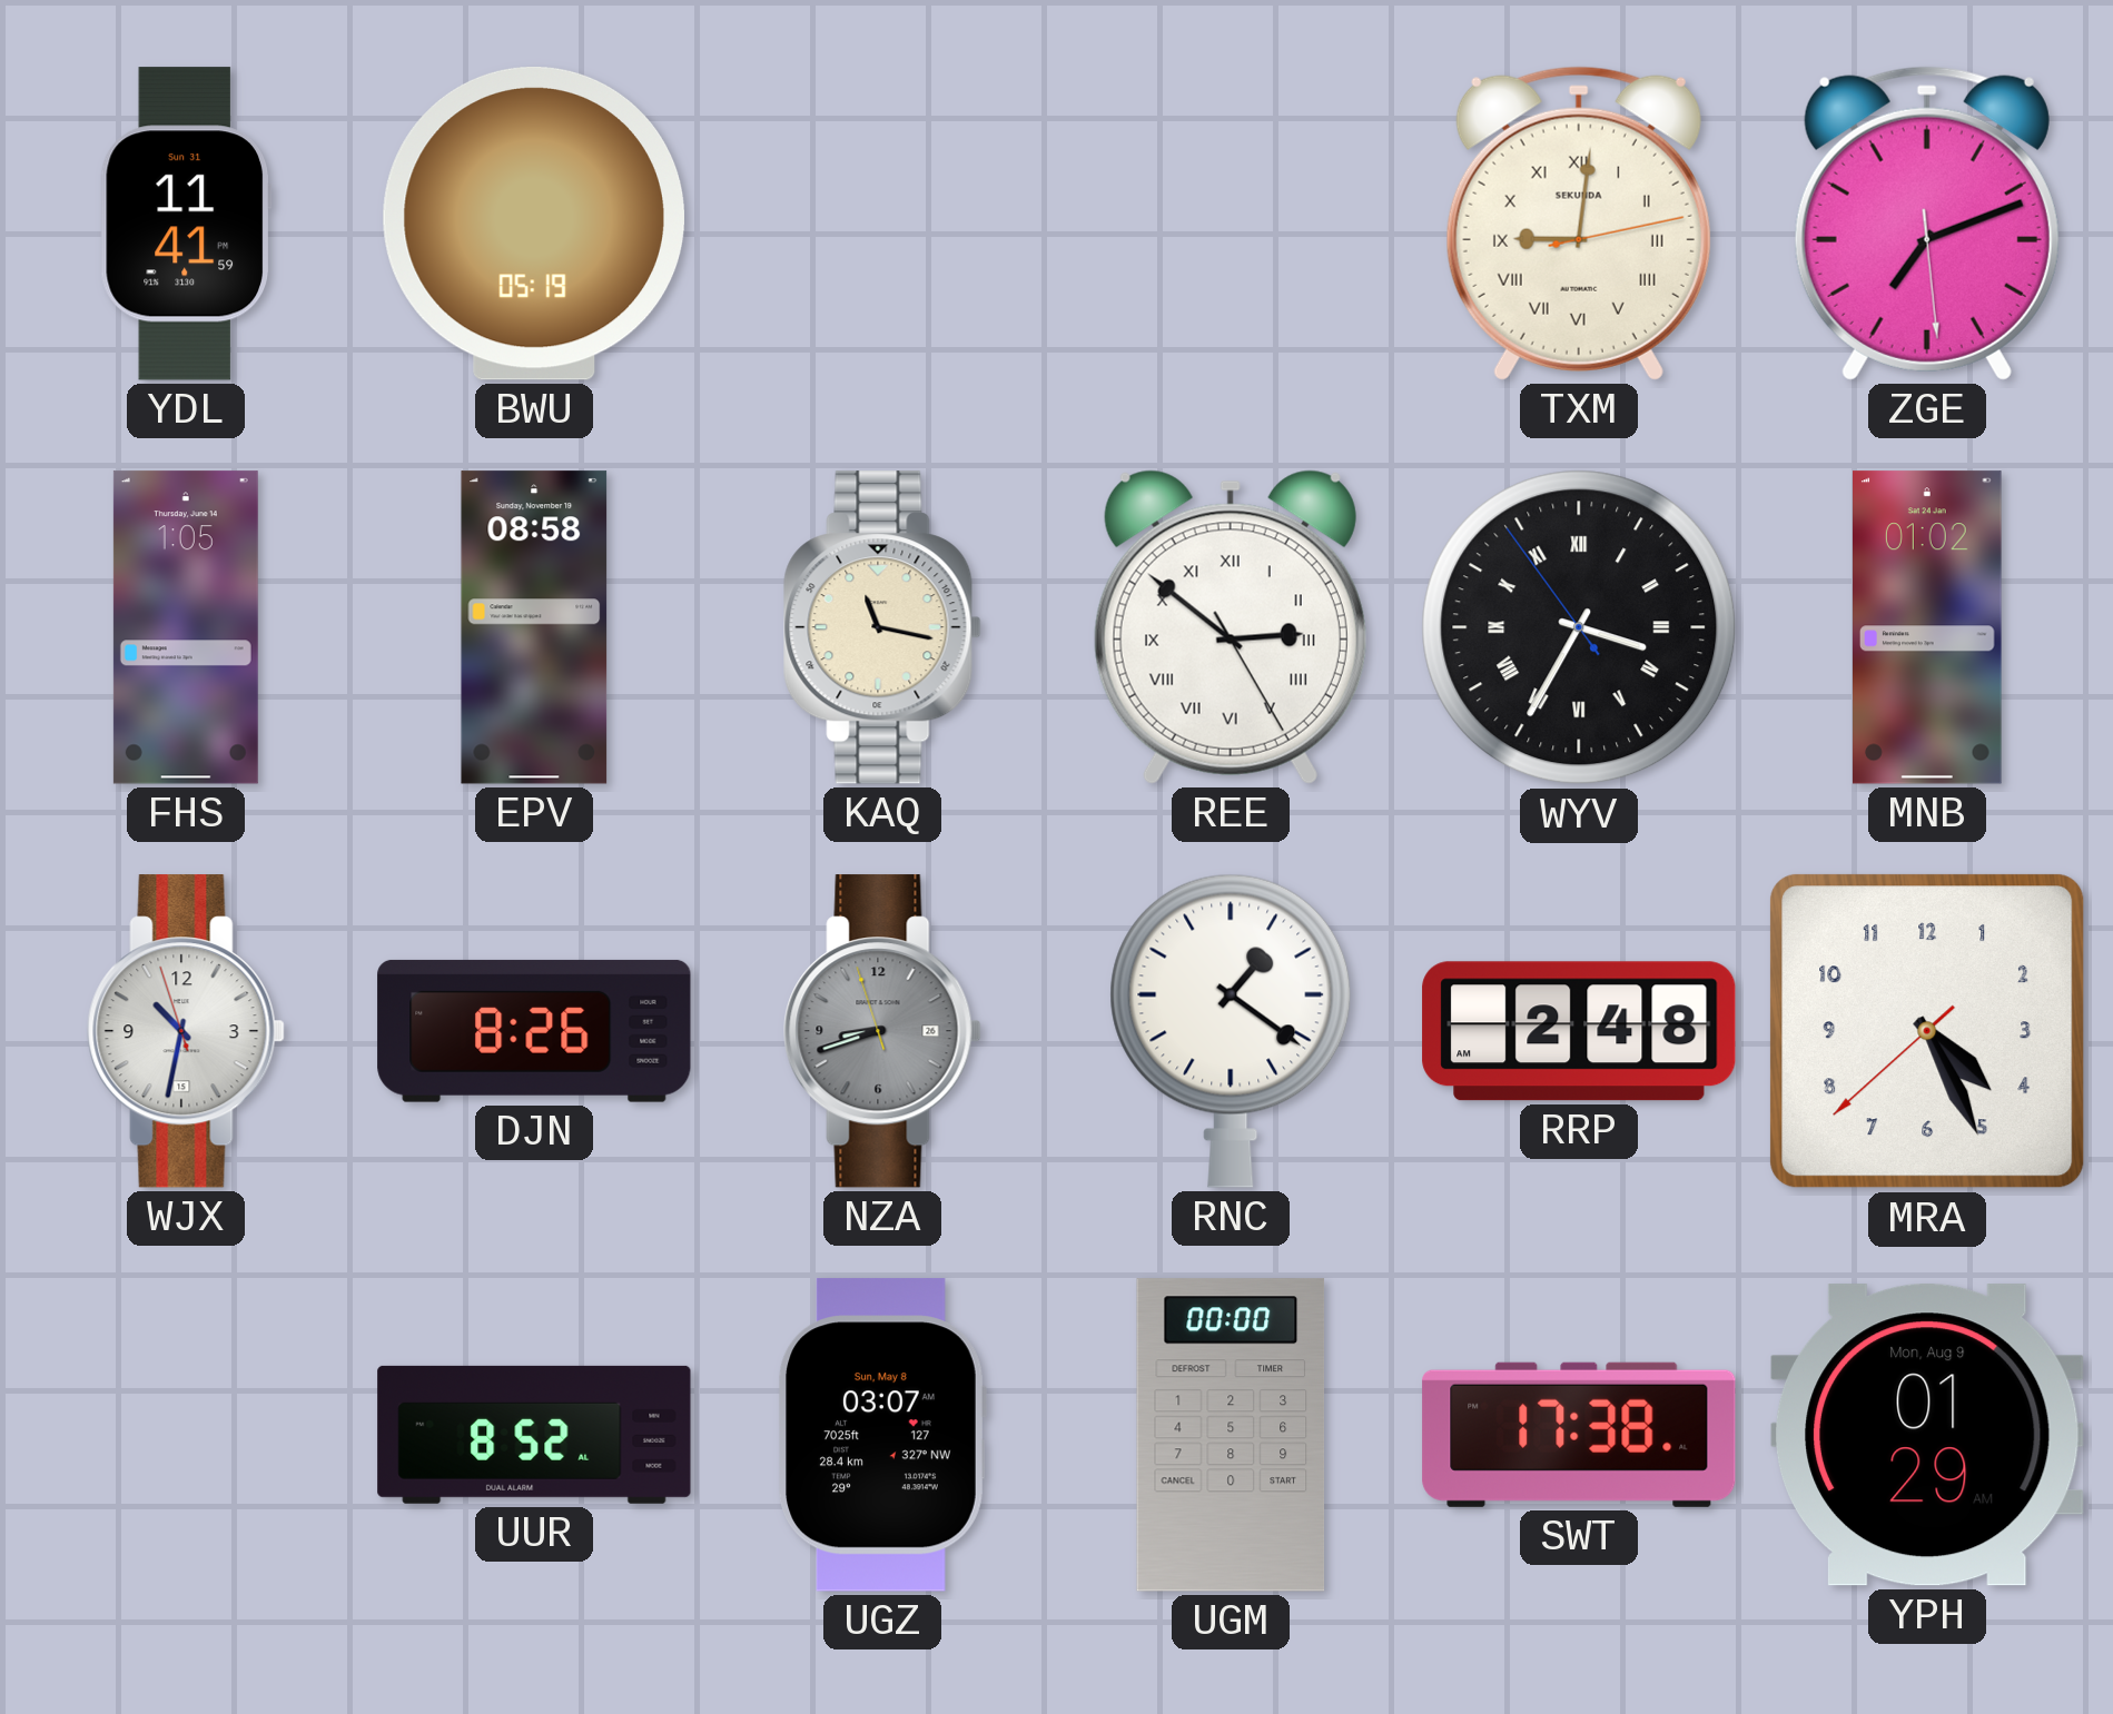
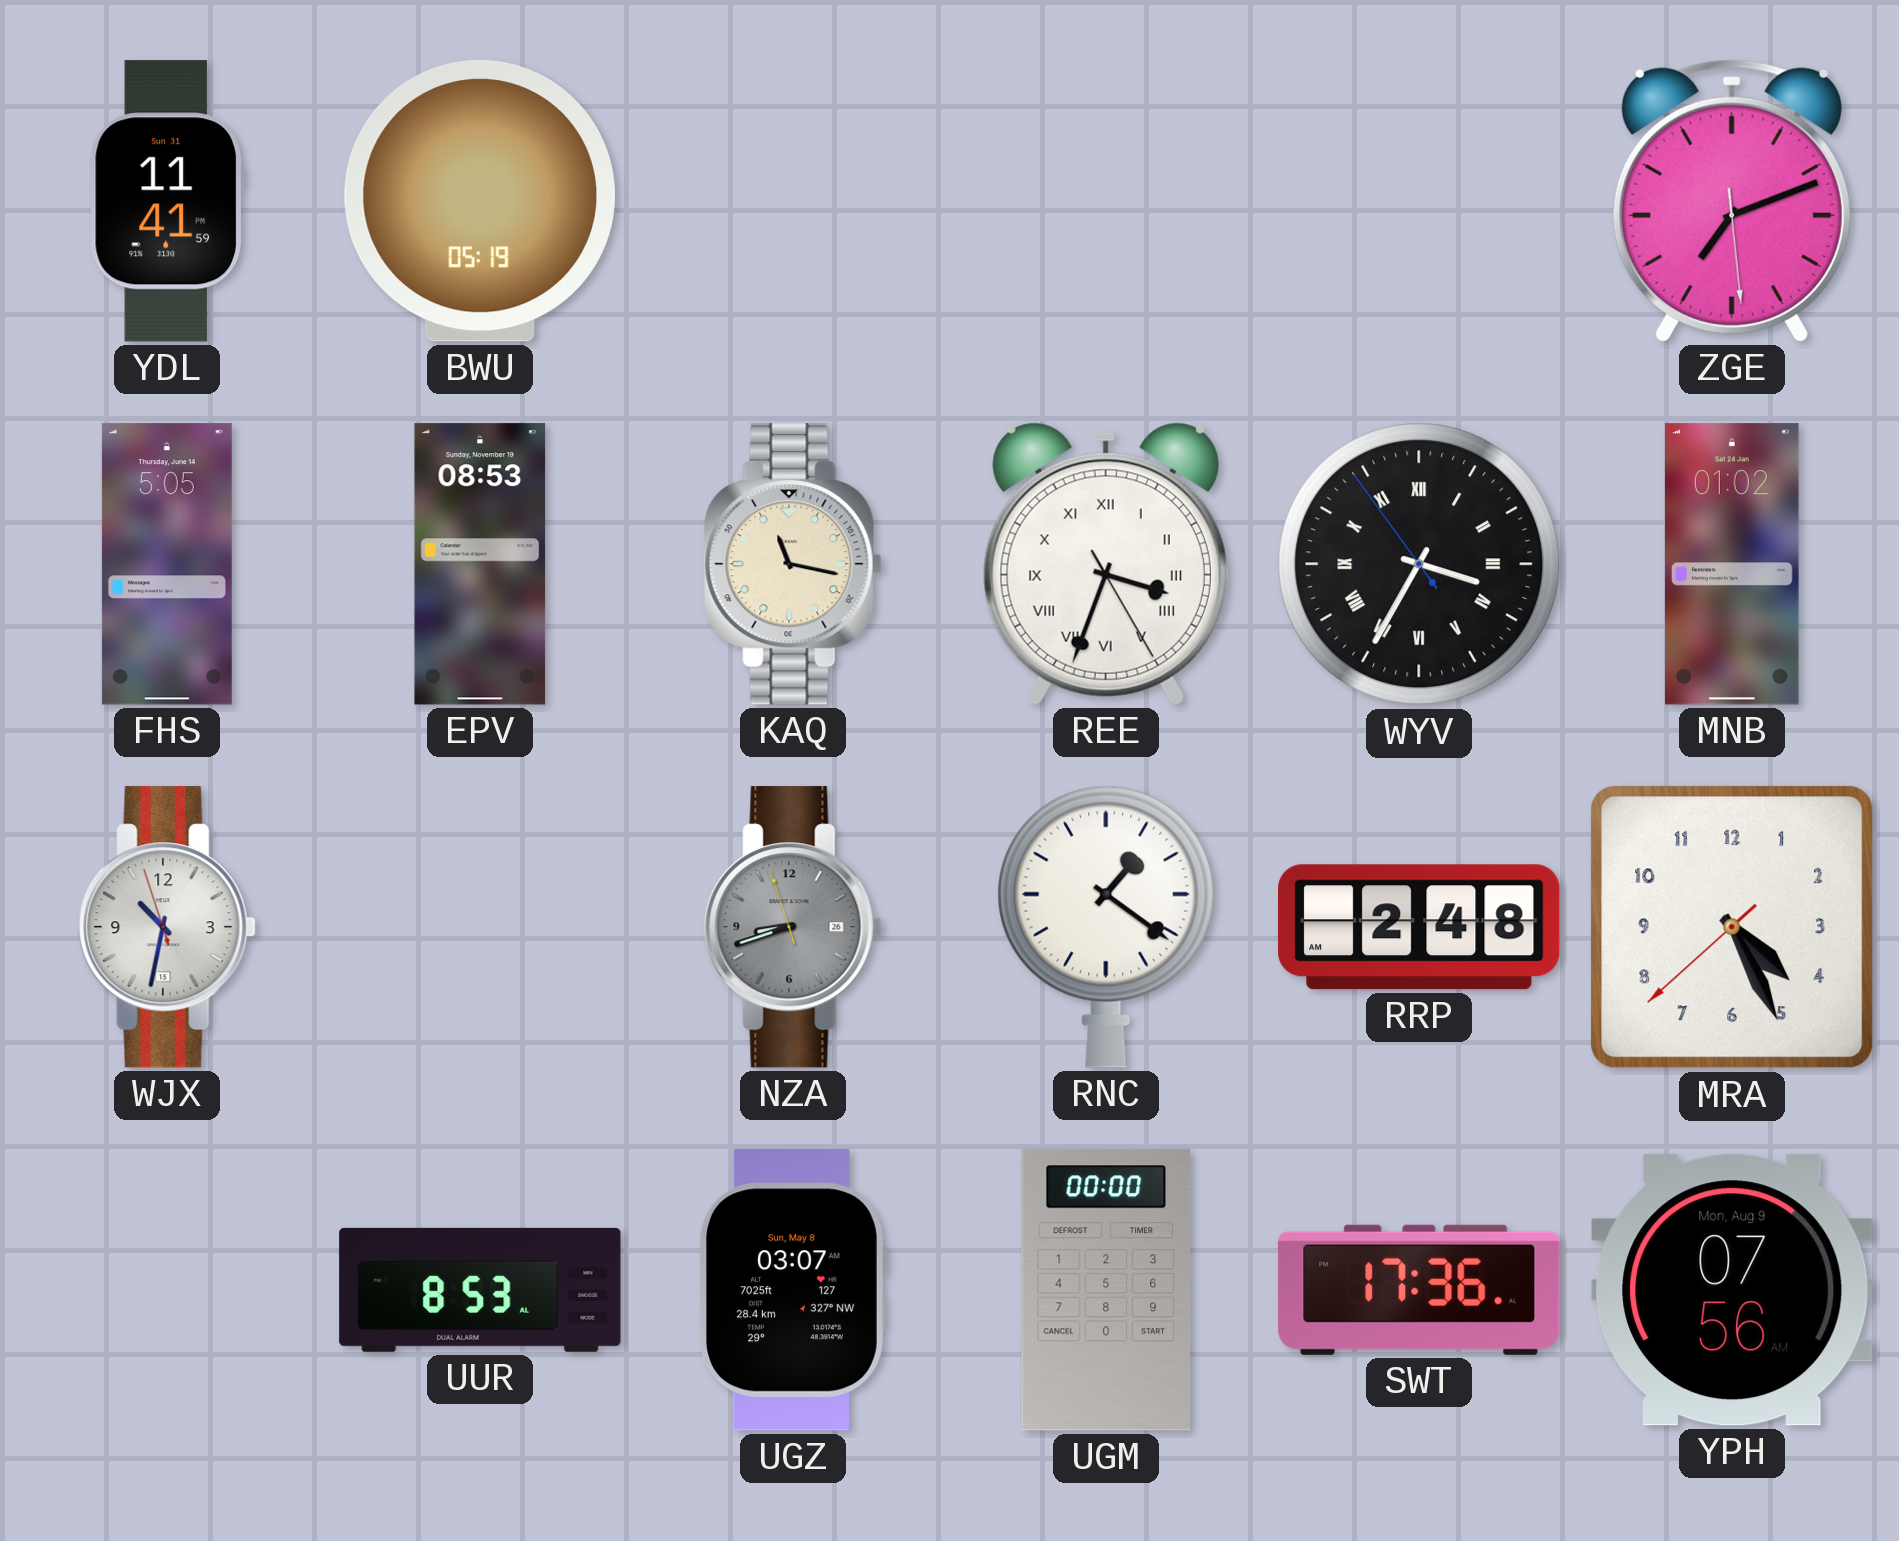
TXM: 9:01 -> none
FHS: 1:05 -> 5:05
EPV: 08:58 -> 08:53
REE: 2:51 -> 3:33
DJN: 8:26 -> none
UUR: 8:52 -> 8:53
SWT: 17:38 -> 17:36
YPH: 01:29 -> 07:56
